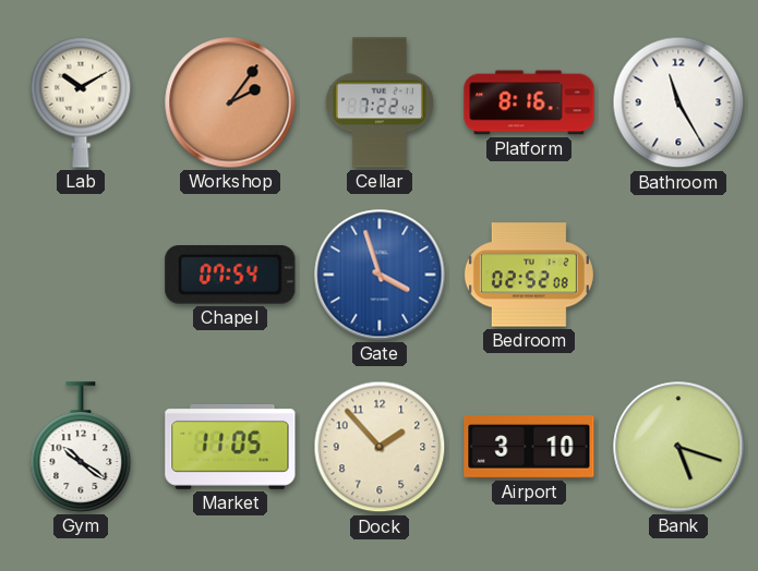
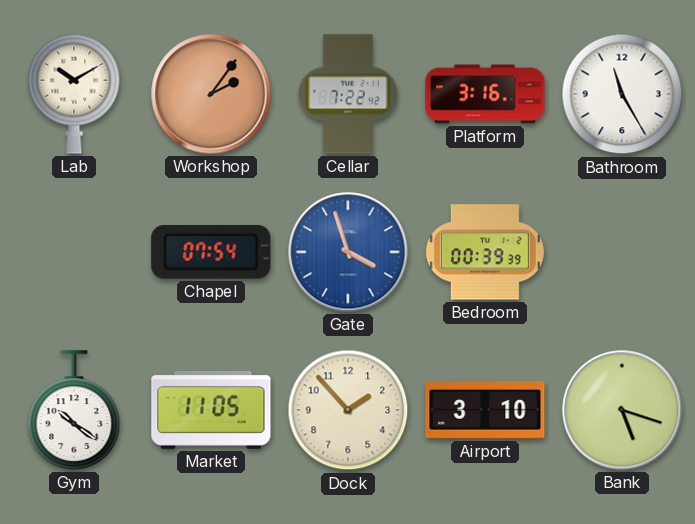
Platform: 8:16 -> 3:16
Bedroom: 02:52 -> 00:39
